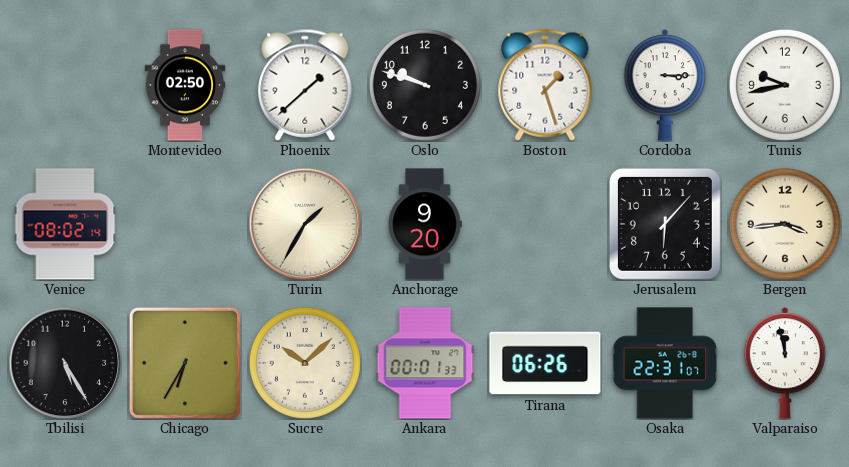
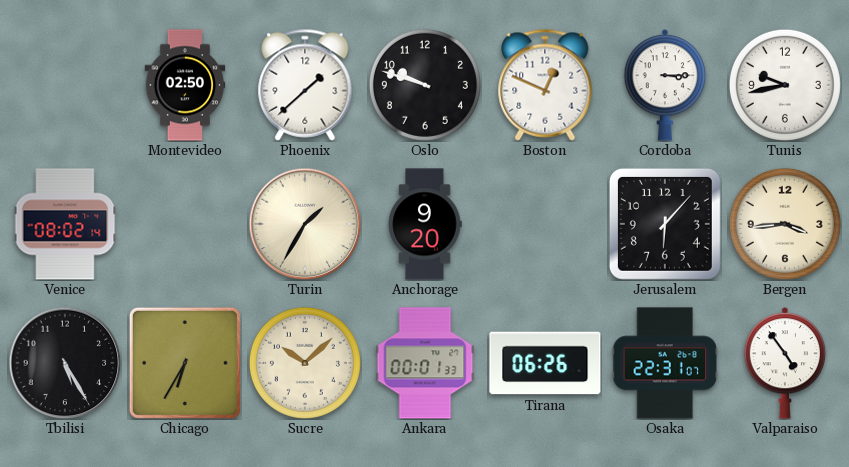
Boston: 1:27 -> 12:49
Valparaiso: 11:58 -> 4:54
